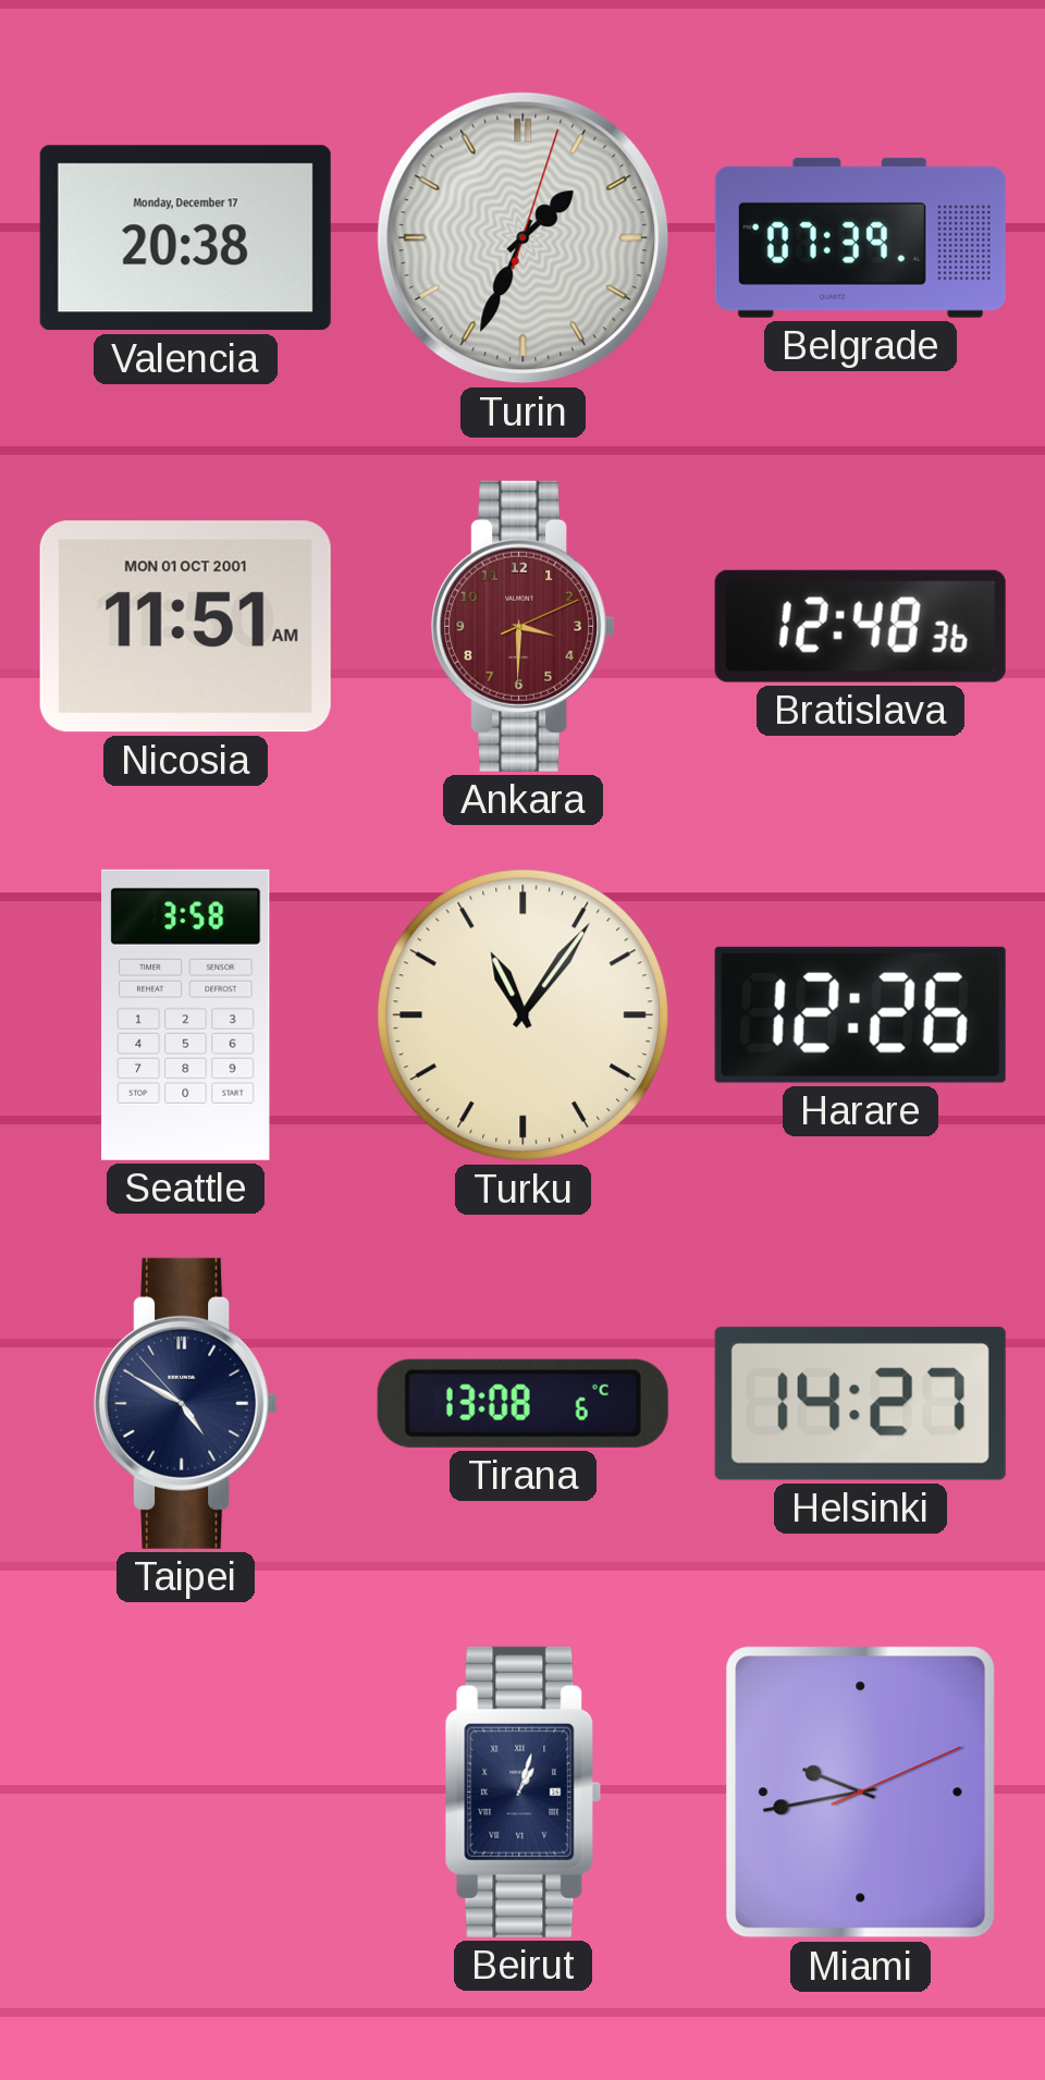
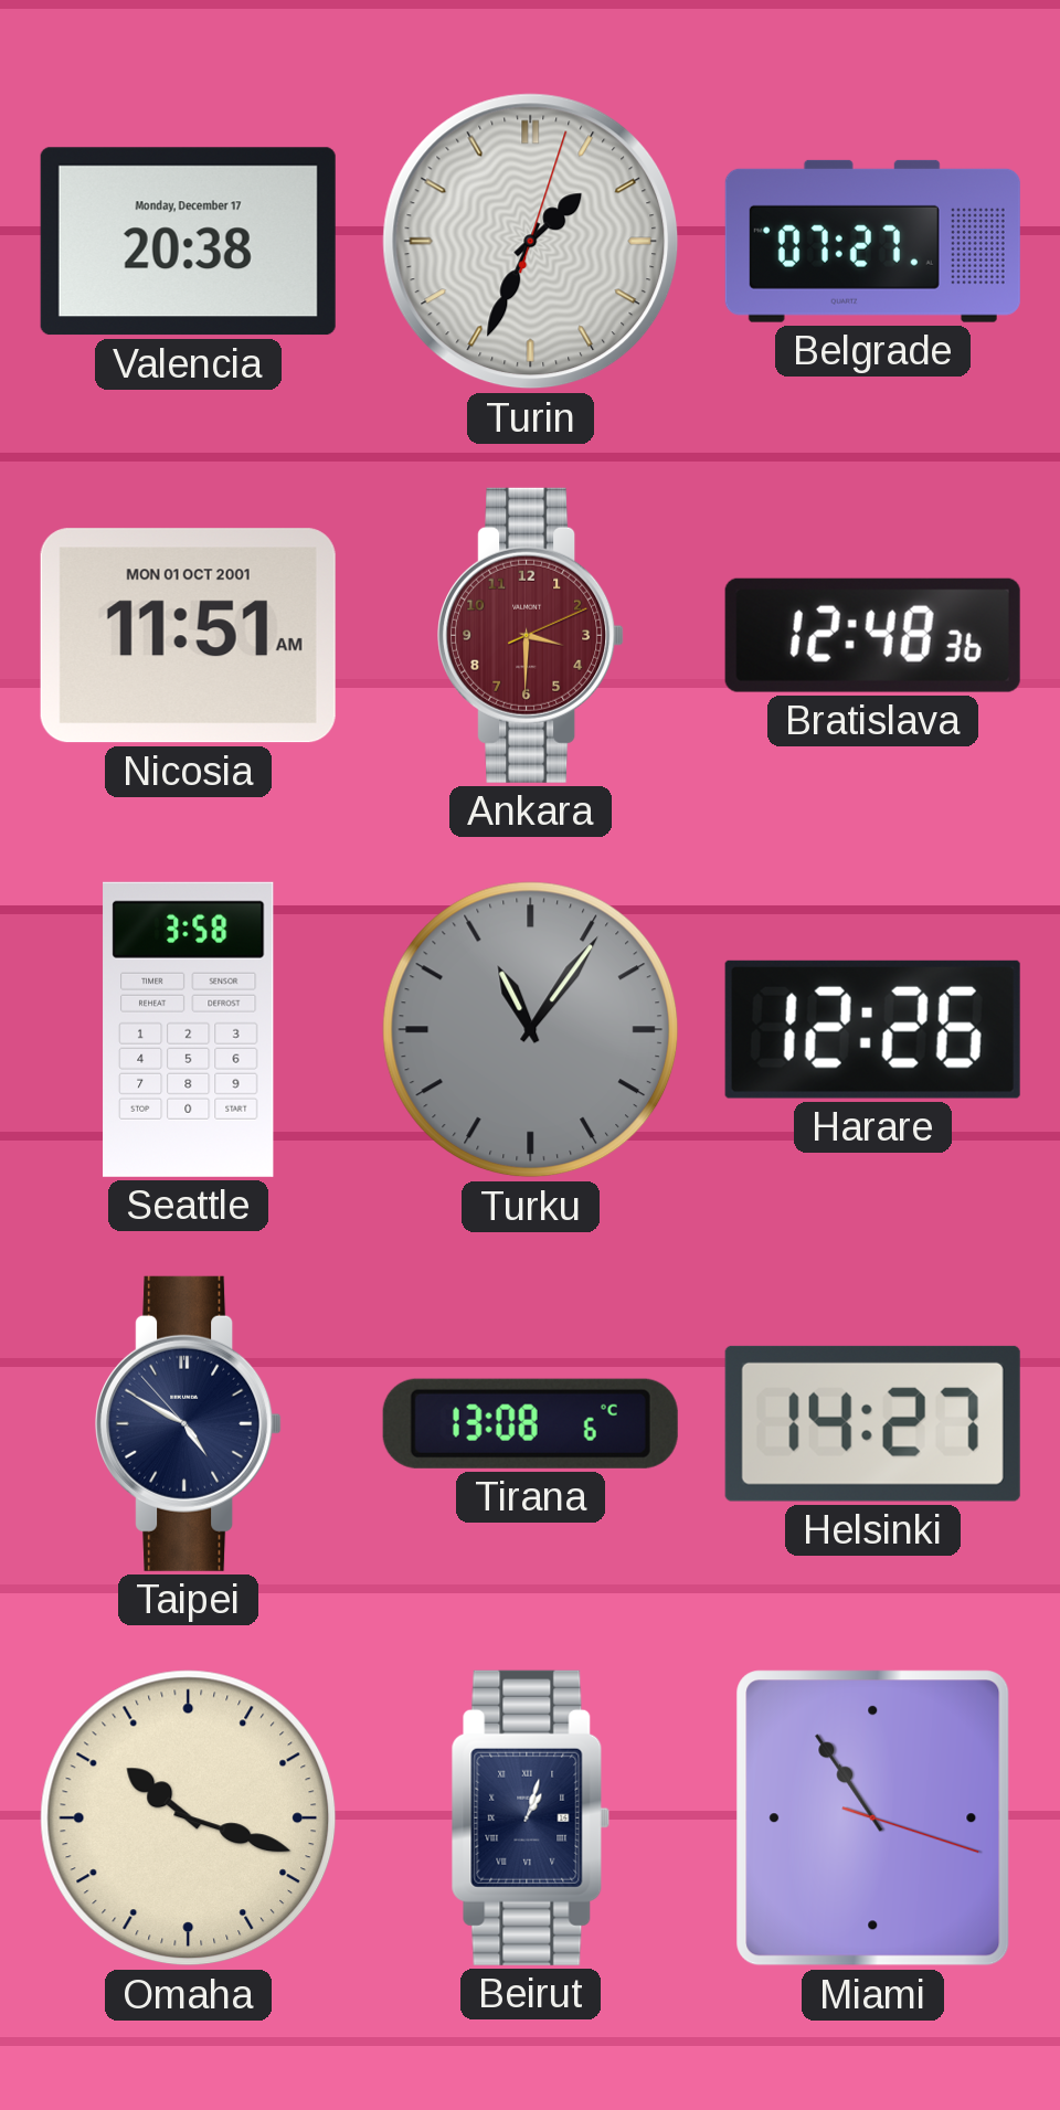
Belgrade: 07:39 -> 07:27
Turku dial: cream -> grey
Omaha: none -> 10:18
Miami: 9:43 -> 10:54
